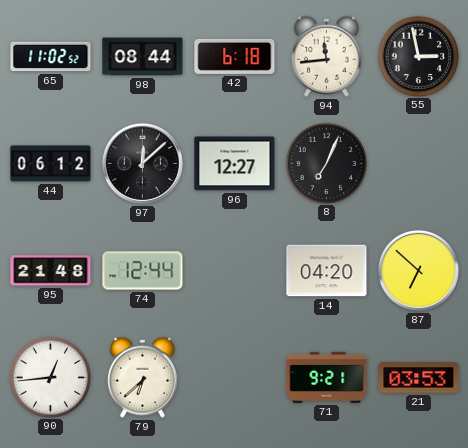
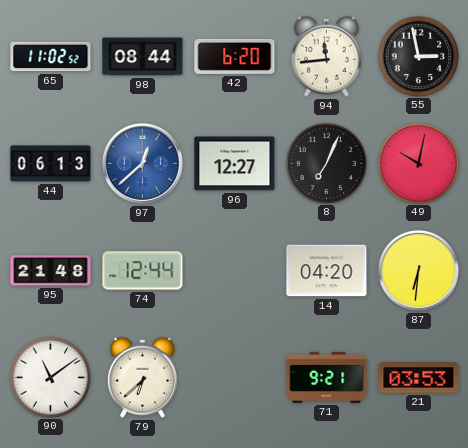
42: 6:18 -> 6:20
44: 06:12 -> 06:13
97: 12:08 -> 12:38
97 dial: black -> blue
49: none -> 10:02
87: 6:52 -> 6:31
90: 12:44 -> 11:09
